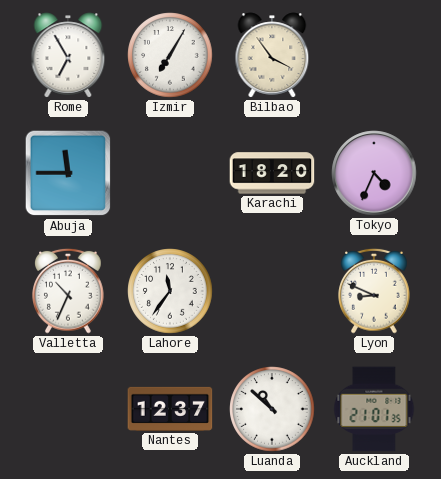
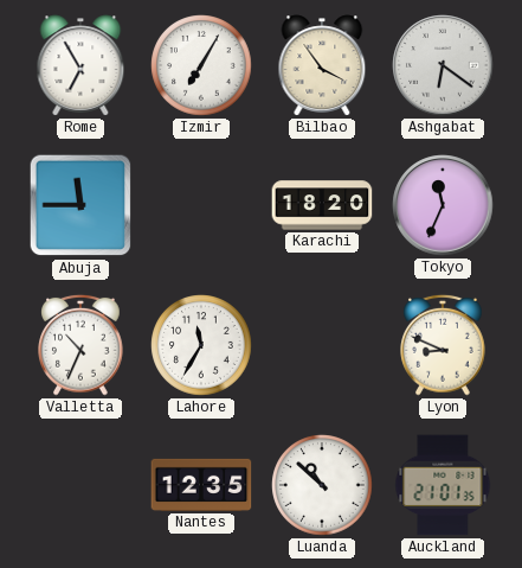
Ashgabat: none -> 6:21
Tokyo: 4:34 -> 11:34
Lahore: 11:36 -> 11:35
Nantes: 12:37 -> 12:35
